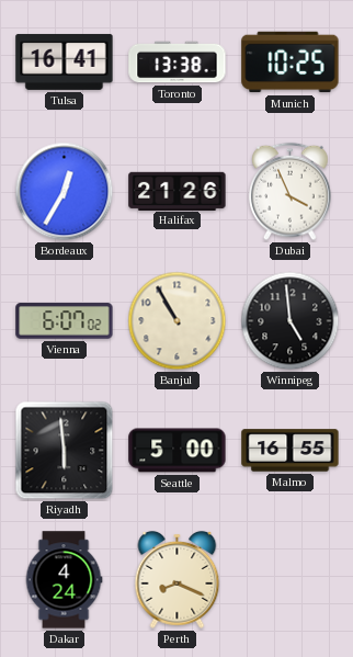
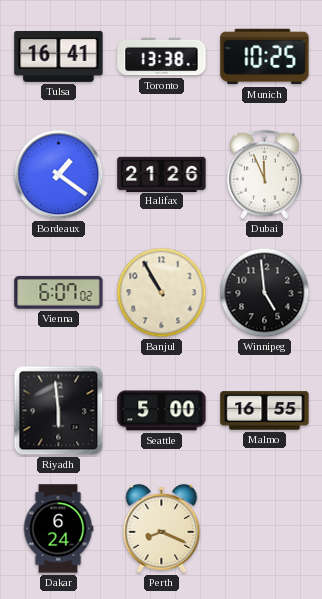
Bordeaux: 12:35 -> 1:21
Dubai: 3:56 -> 11:56
Dakar: 4:24 -> 6:24
